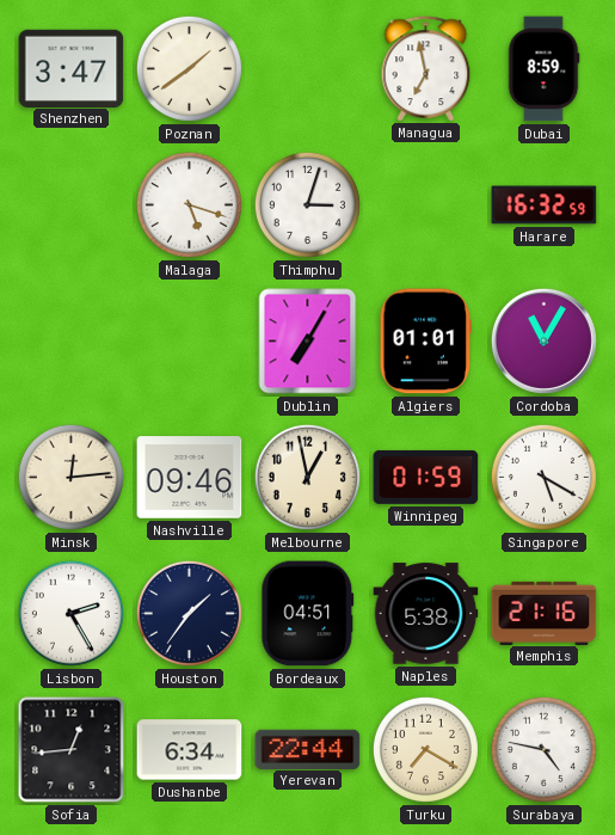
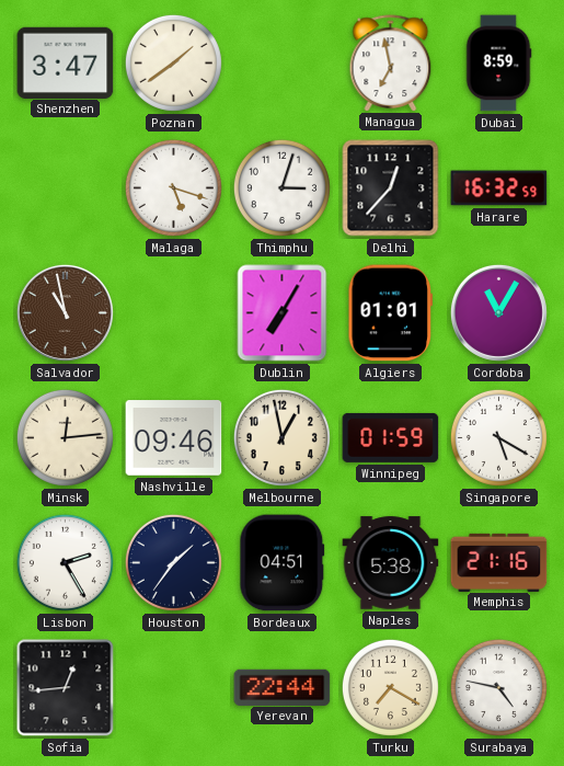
Delhi: none -> 12:37
Salvador: none -> 10:58
Dushanbe: 6:34 -> none
